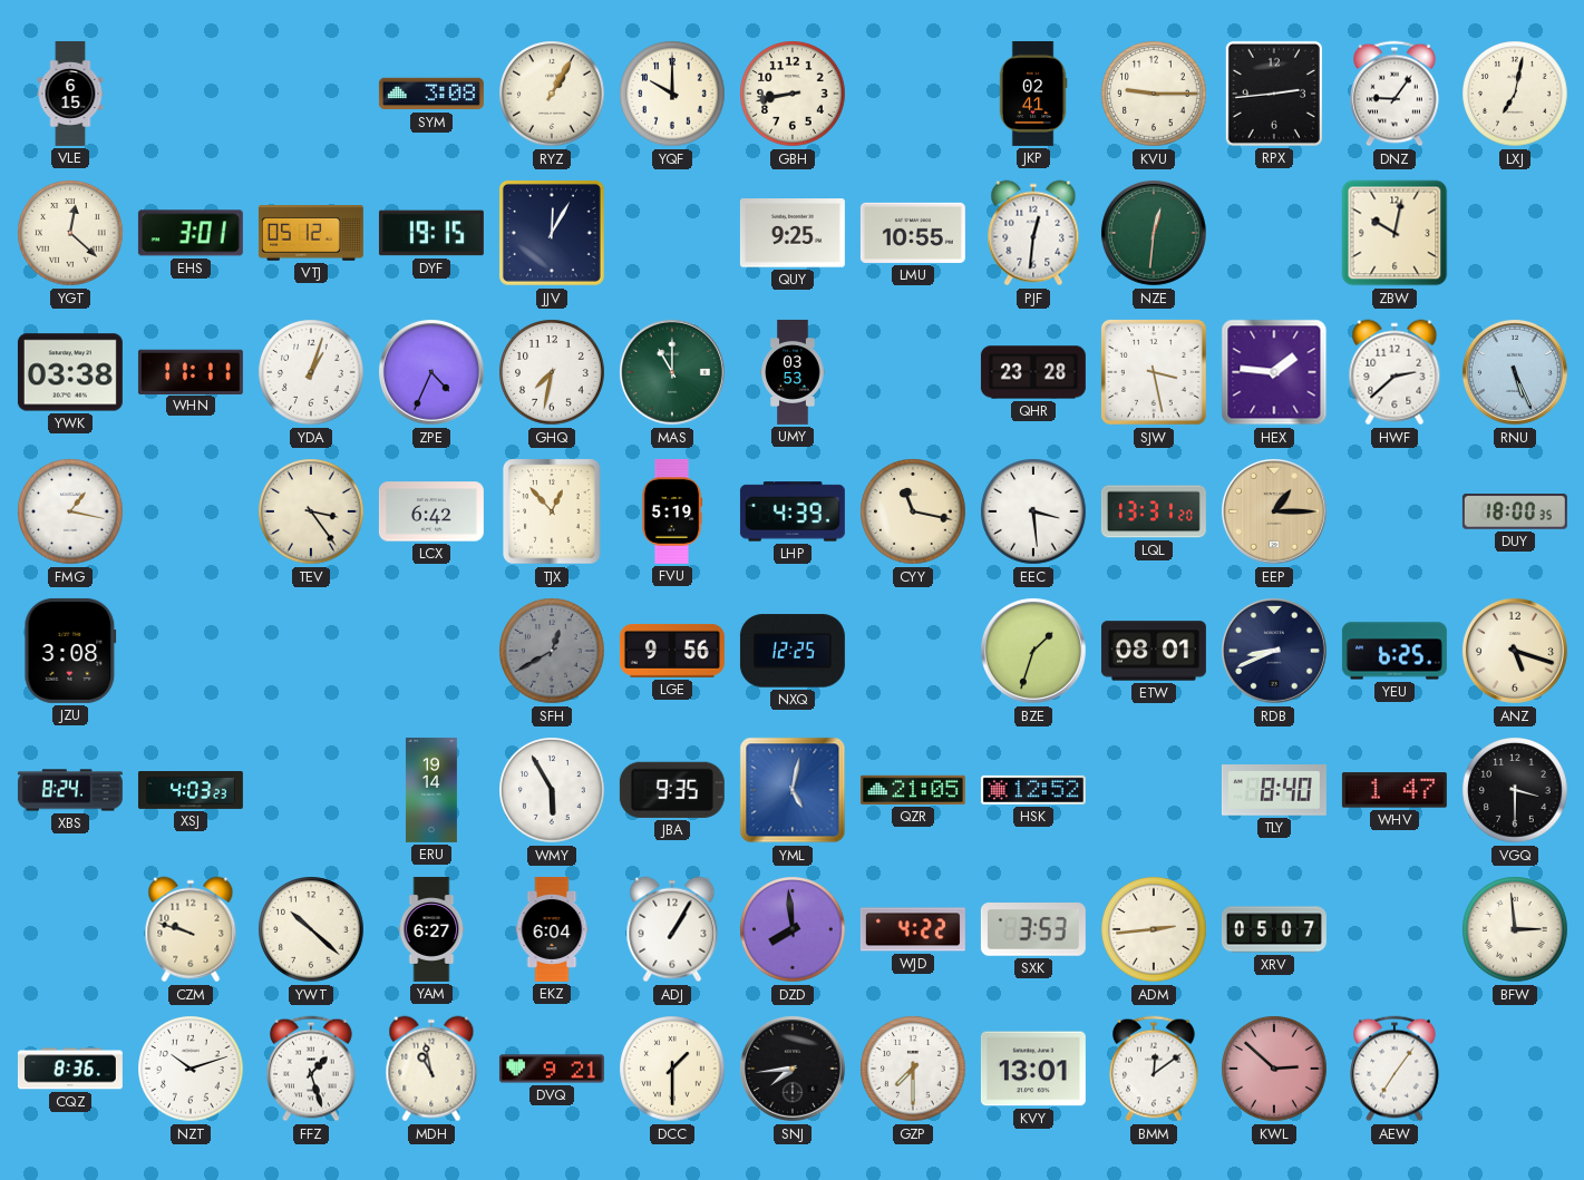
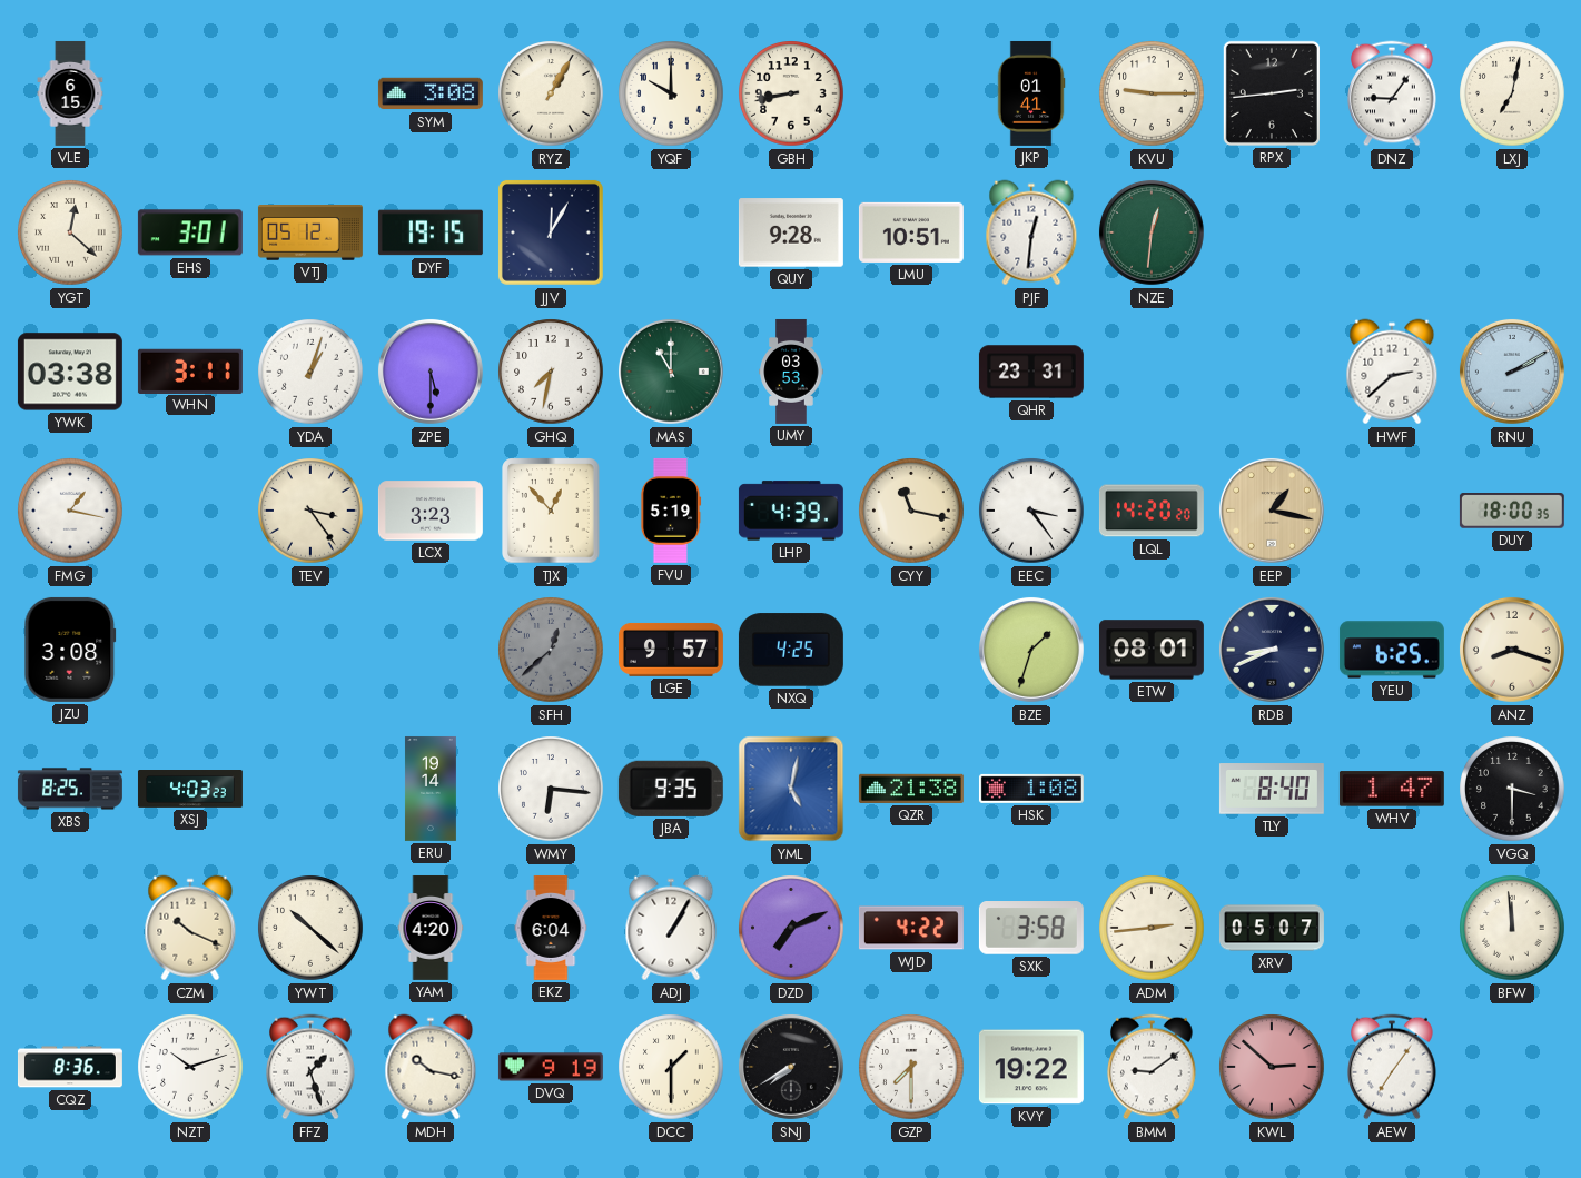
JKP: 02:41 -> 01:41
QUY: 9:25 -> 9:28
LMU: 10:55 -> 10:51
ZBW: 10:02 -> none
WHN: 11:11 -> 3:11
ZPE: 4:34 -> 5:30
QHR: 23:28 -> 23:31
SJW: 3:28 -> none
HEX: 1:46 -> none
RNU: 5:26 -> 2:10
LCX: 6:42 -> 3:23
EEC: 3:29 -> 3:24
LQL: 13:31 -> 14:20
EEP: 1:15 -> 1:17
SFH: 12:40 -> 12:38
LGE: 9:56 -> 9:57
NXQ: 12:25 -> 4:25
ANZ: 5:18 -> 8:18
XBS: 8:24 -> 8:25
WMY: 5:55 -> 6:16
QZR: 21:05 -> 21:38
HSK: 12:52 -> 1:08
CZM: 9:48 -> 10:19
YAM: 6:27 -> 4:20
DZD: 7:59 -> 7:11
SXK: 3:53 -> 3:58
BFW: 2:59 -> 11:59
MDH: 10:58 -> 10:17
DVQ: 9:21 -> 9:19
SNJ: 7:44 -> 7:40
KVY: 13:01 -> 19:22
BMM: 12:09 -> 9:09
